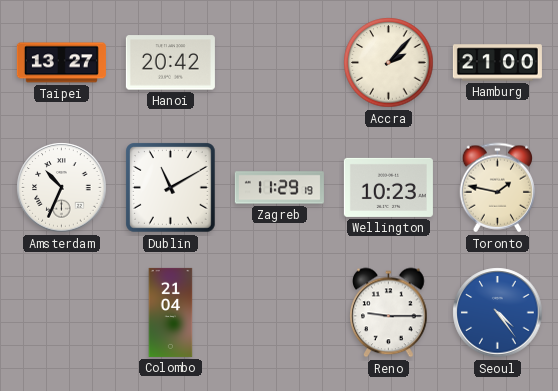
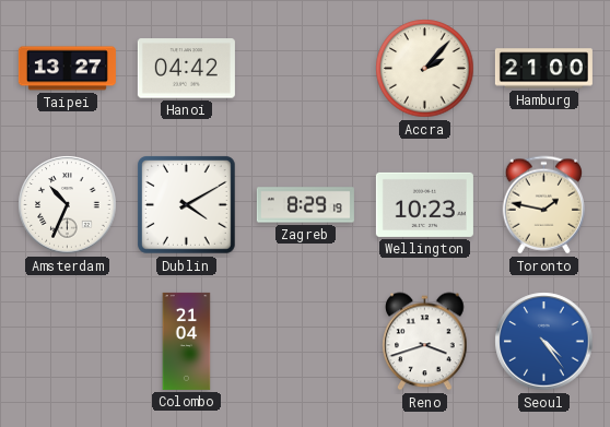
Hanoi: 20:42 -> 04:42
Dublin: 11:10 -> 4:10
Zagreb: 11:29 -> 8:29
Reno: 9:15 -> 3:42
